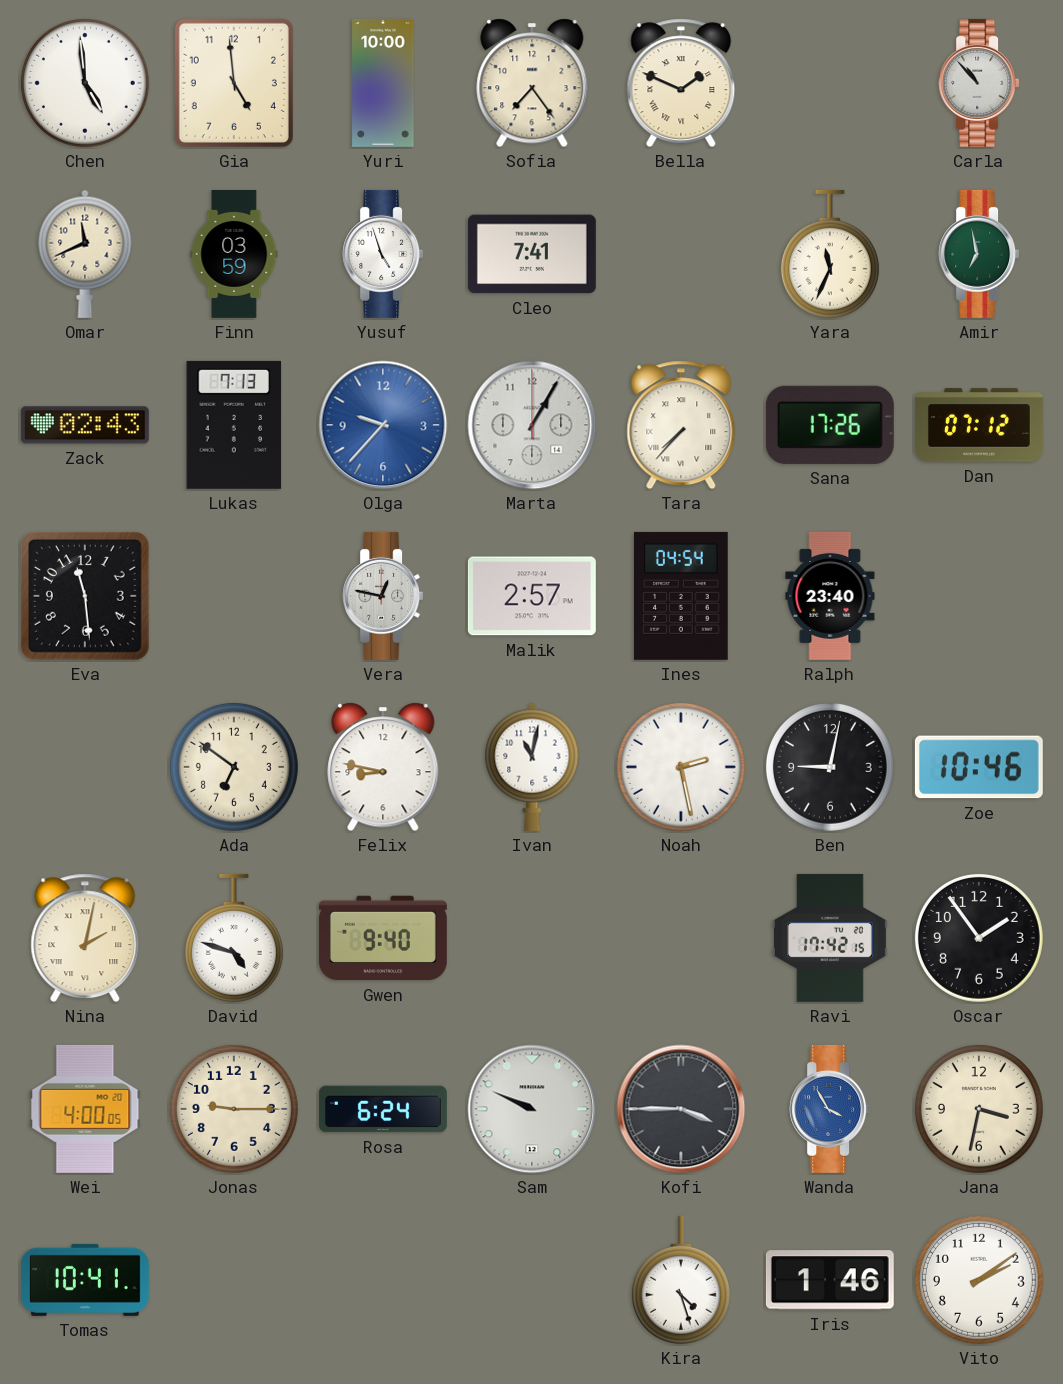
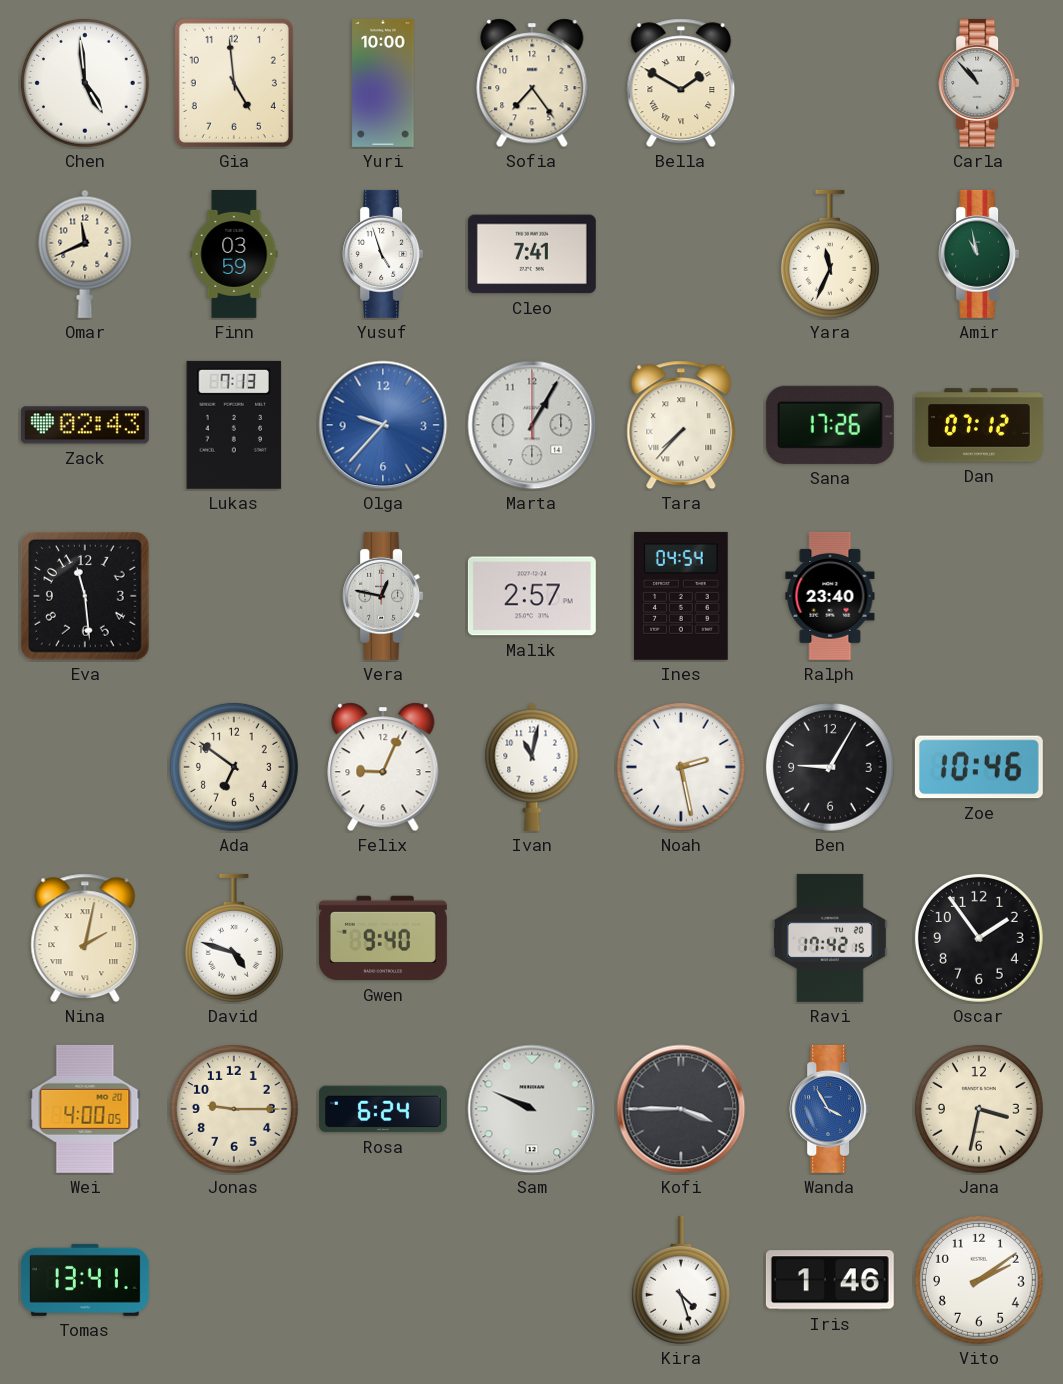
Bella: 1:49 -> 1:50
Amir: 6:58 -> 10:58
Felix: 8:47 -> 9:04
Ben: 9:02 -> 9:05
Tomas: 10:41 -> 13:41
